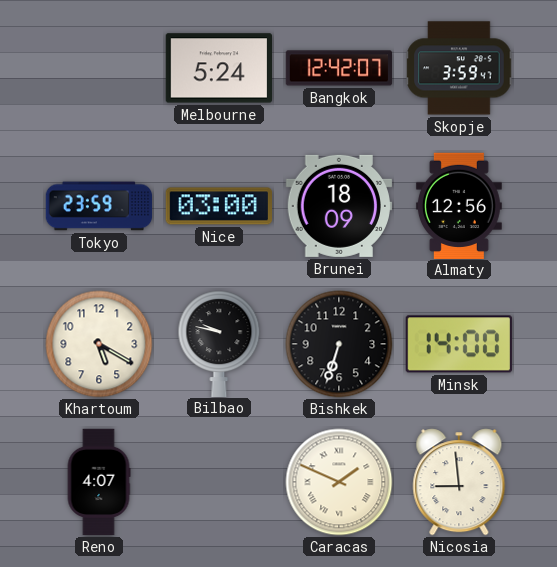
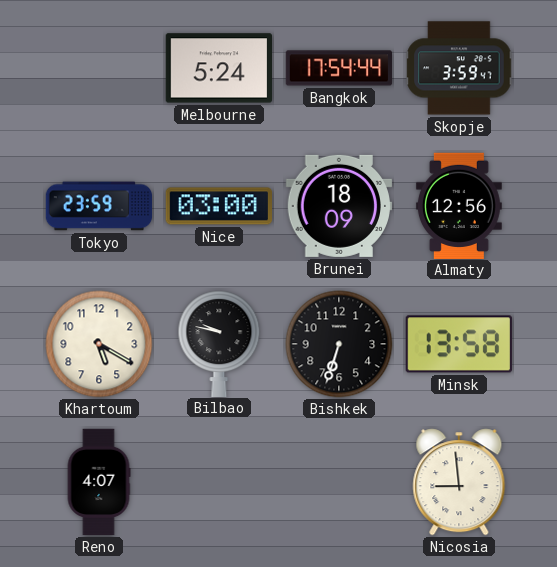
Bangkok: 12:42 -> 17:54
Minsk: 14:00 -> 13:58
Caracas: 1:49 -> none
